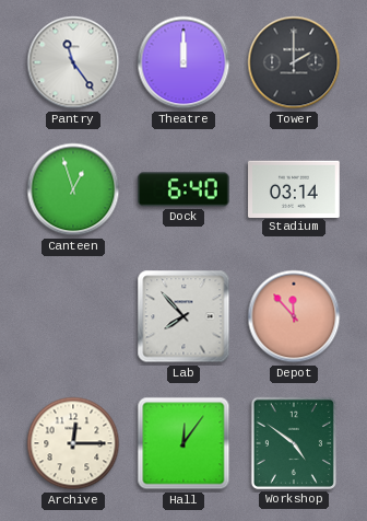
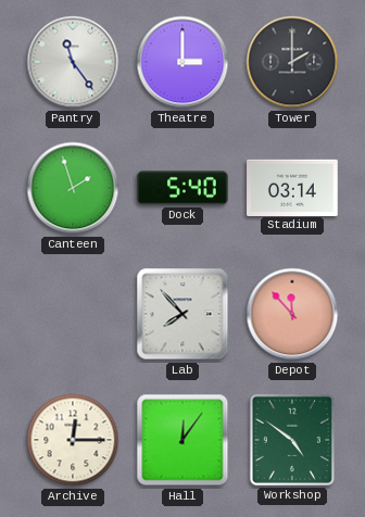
Theatre: 12:00 -> 3:00
Canteen: 12:57 -> 1:57
Dock: 6:40 -> 5:40
